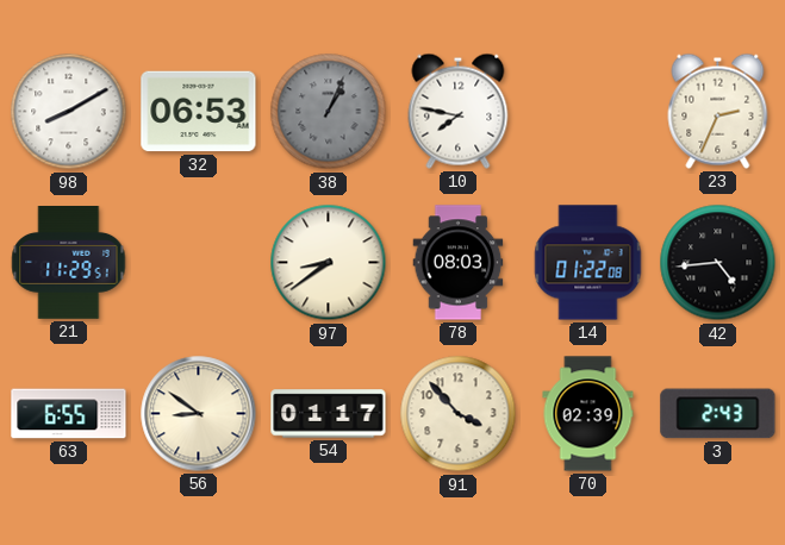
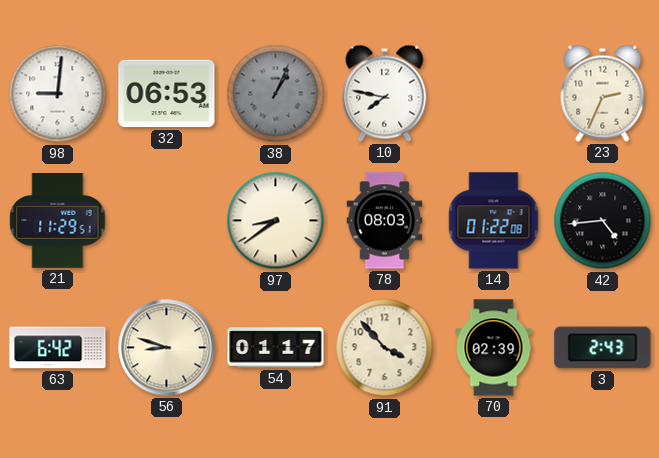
98: 8:10 -> 9:01
63: 6:55 -> 6:42
56: 8:51 -> 8:48
